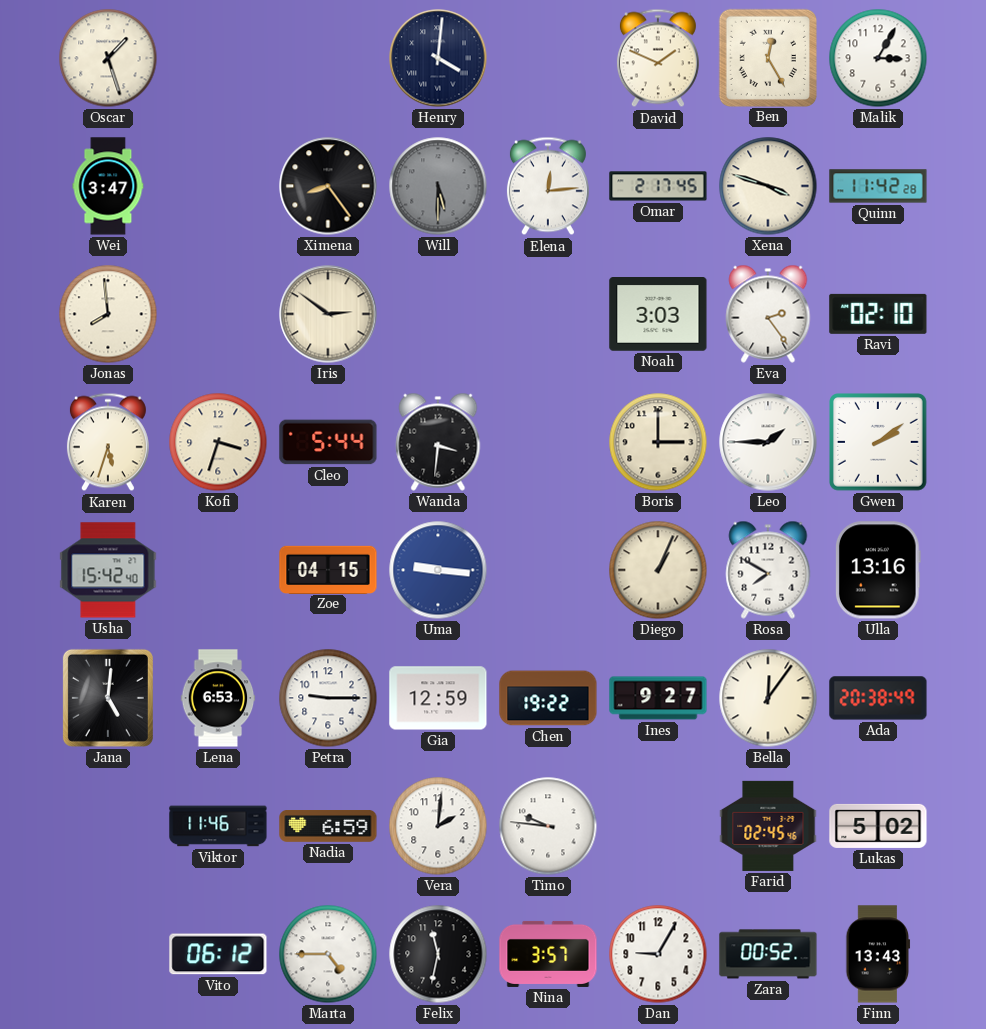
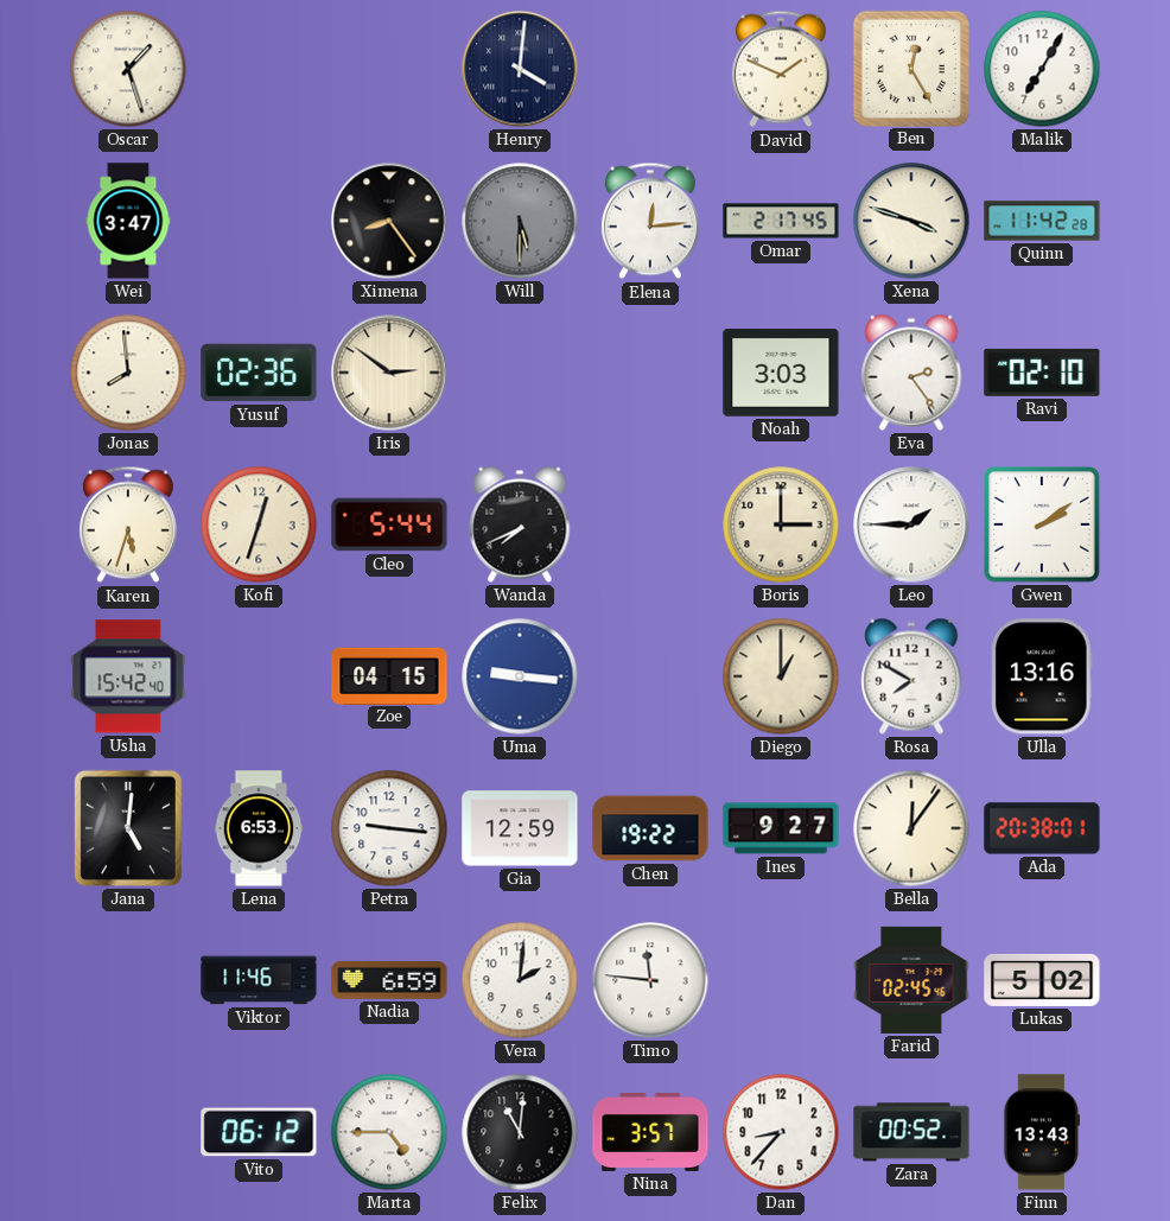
Malik: 3:05 -> 7:05
Yusuf: none -> 02:36
Kofi: 3:33 -> 12:33
Wanda: 3:31 -> 7:41
Diego: 1:04 -> 1:00
Petra: 9:15 -> 9:16
Ada: 20:38:49 -> 20:38:01
Timo: 9:46 -> 11:46
Felix: 11:32 -> 11:01
Dan: 9:05 -> 8:37
